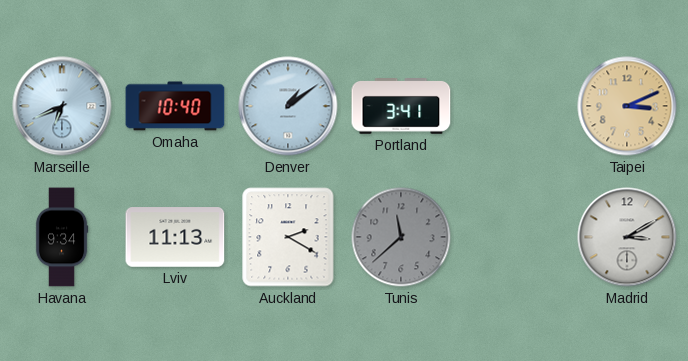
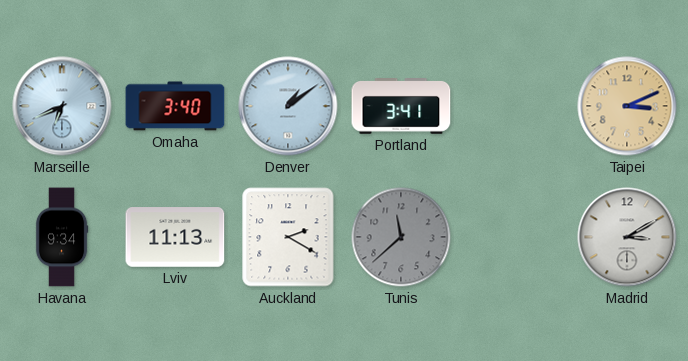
Omaha: 10:40 -> 3:40
